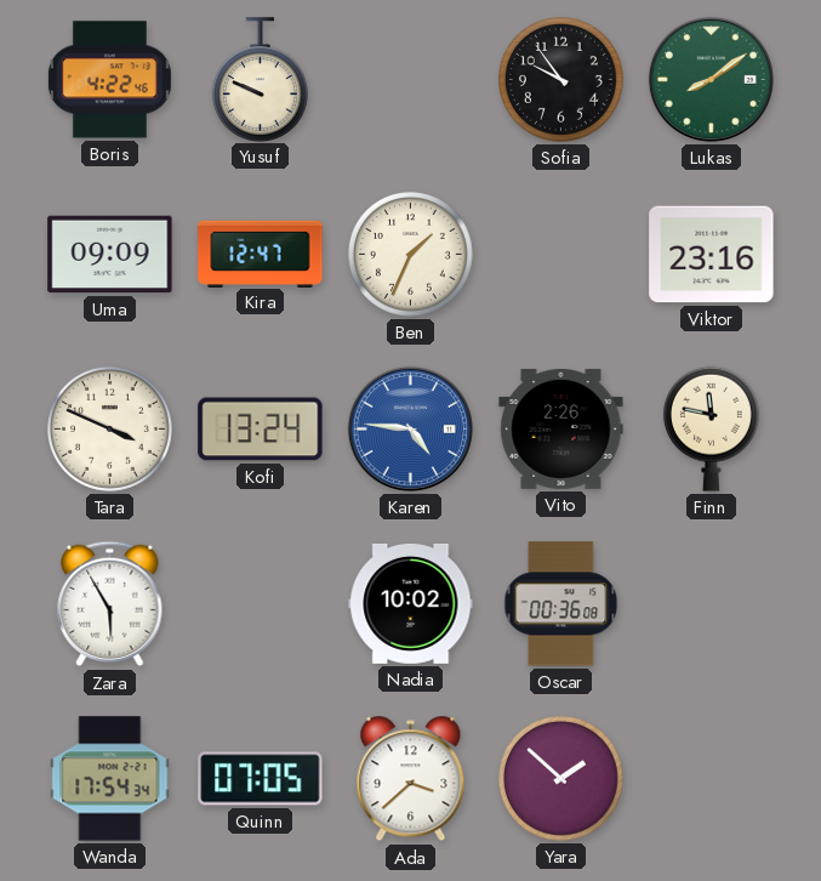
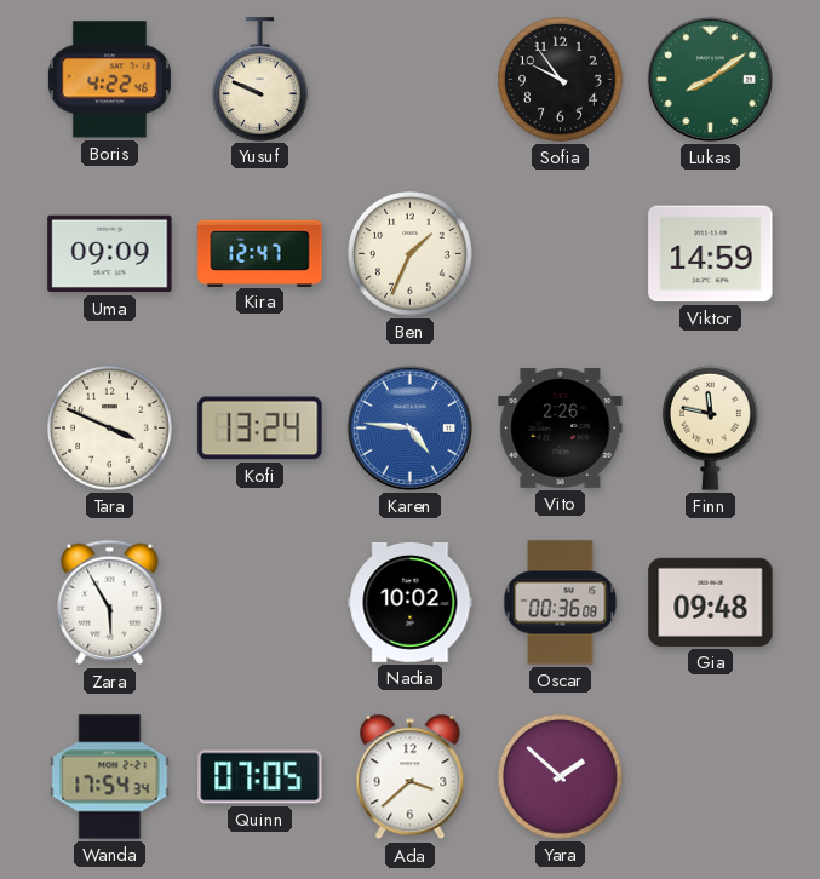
Viktor: 23:16 -> 14:59
Gia: none -> 09:48
